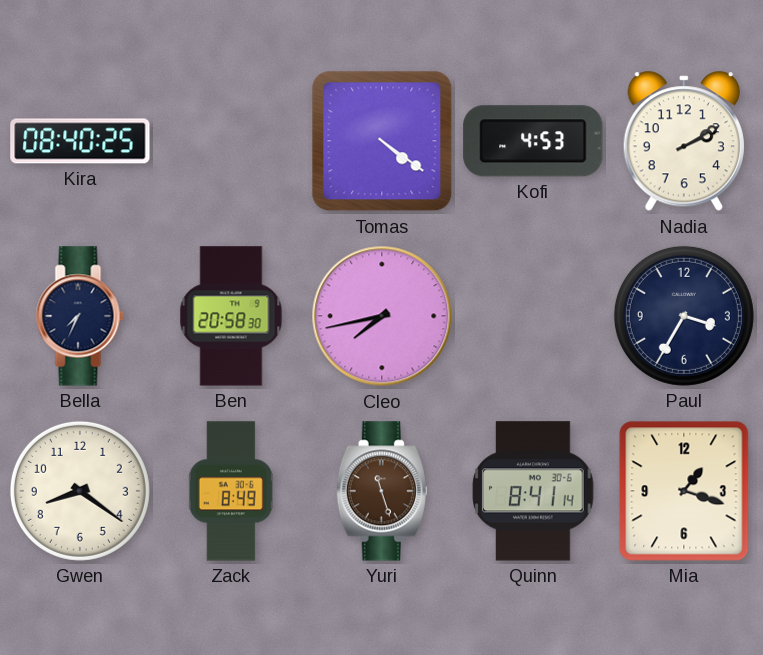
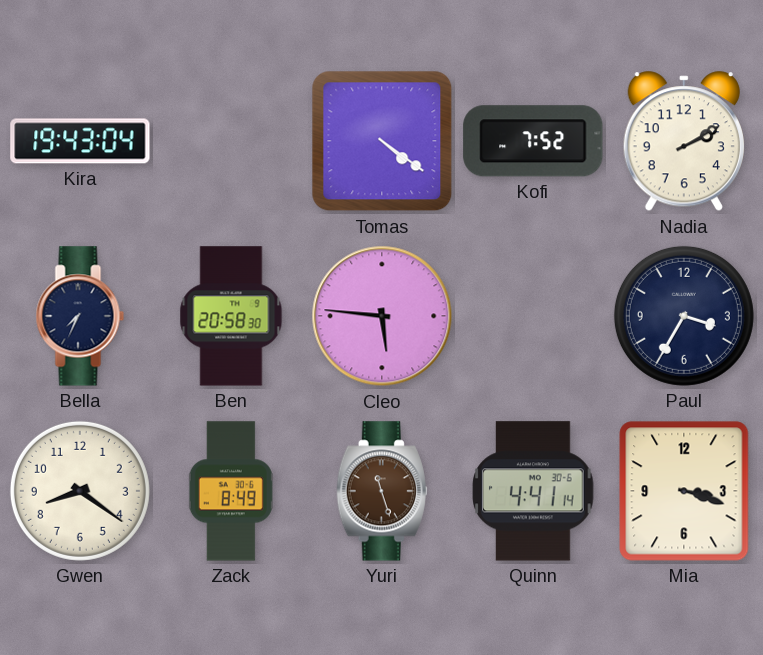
Kira: 08:40 -> 19:43
Kofi: 4:53 -> 7:52
Cleo: 7:43 -> 5:46
Quinn: 8:41 -> 4:41
Mia: 1:18 -> 3:18
